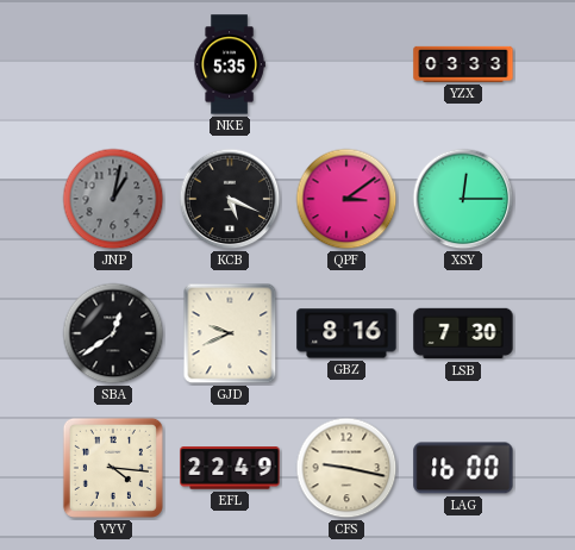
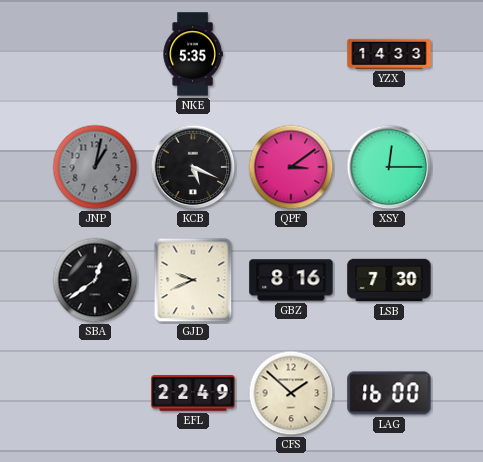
YZX: 03:33 -> 14:33
VYV: 4:16 -> none
CFS: 9:17 -> 1:52
